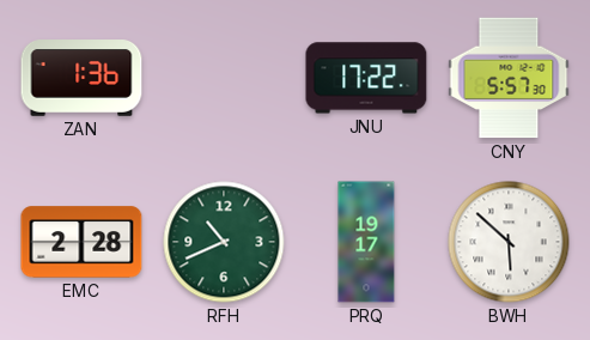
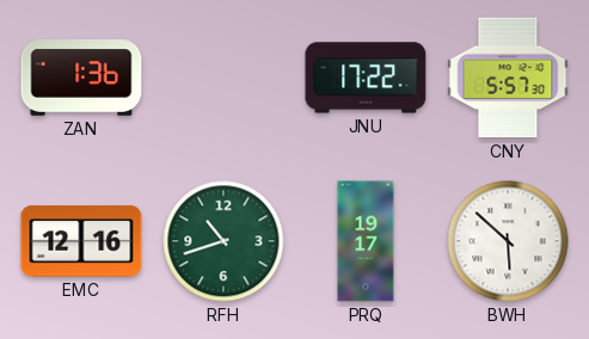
EMC: 2:28 -> 12:16
RFH: 10:41 -> 10:42
